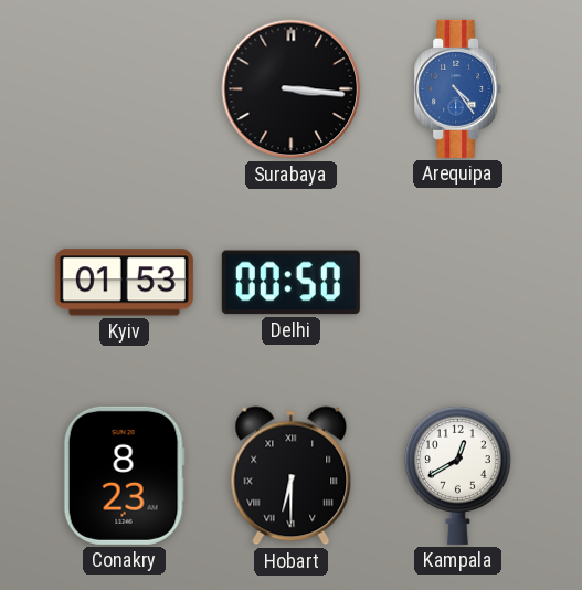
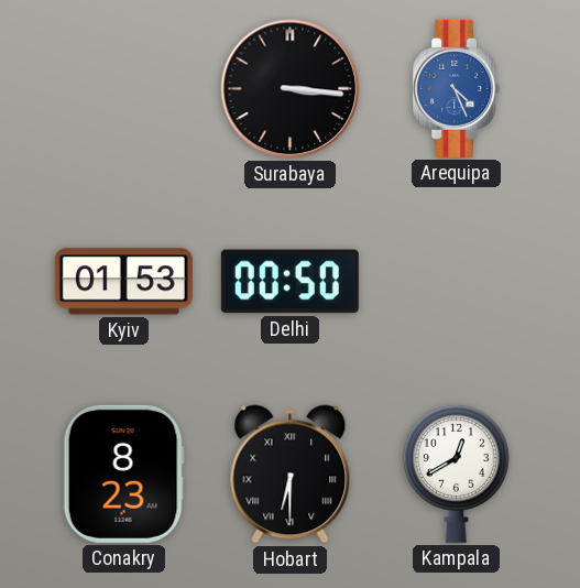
Arequipa: 4:24 -> 4:26
